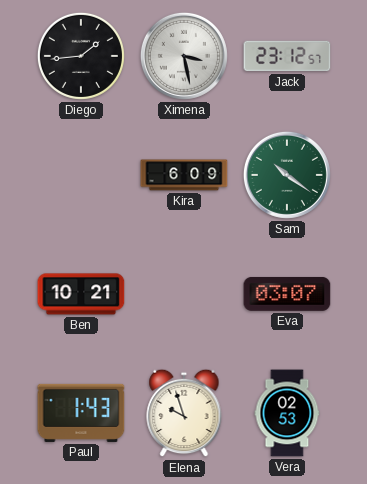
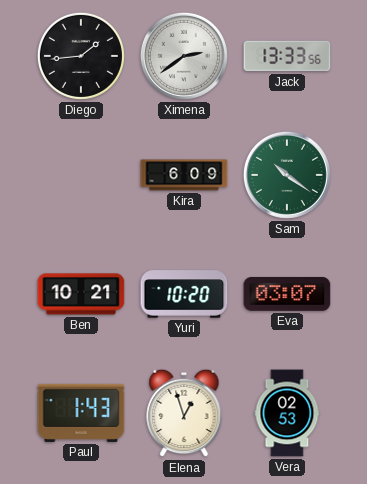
Ximena: 3:28 -> 2:39
Jack: 23:12 -> 13:33
Yuri: none -> 10:20
Elena: 9:57 -> 12:57
